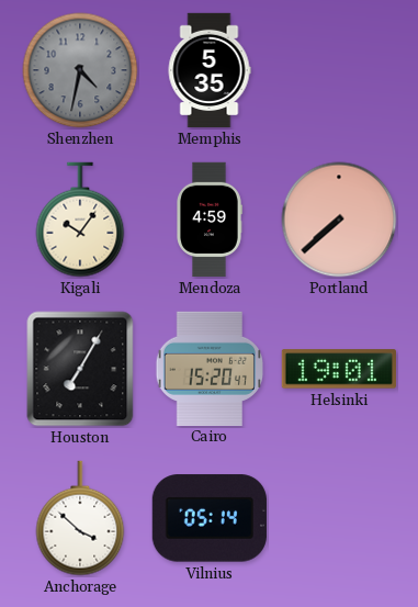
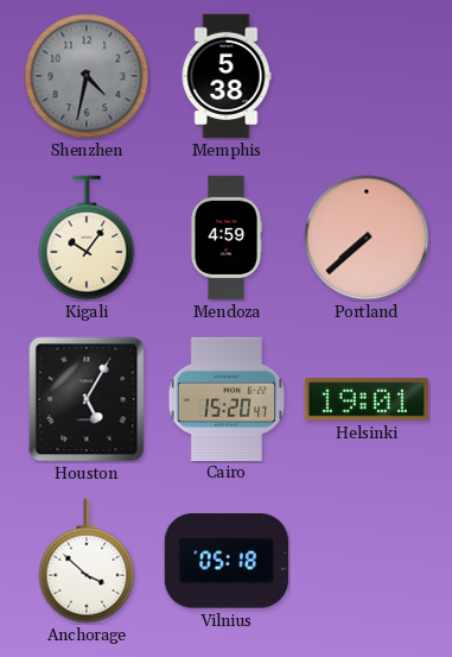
Memphis: 5:35 -> 5:38
Houston: 7:05 -> 5:05
Vilnius: 05:14 -> 05:18
